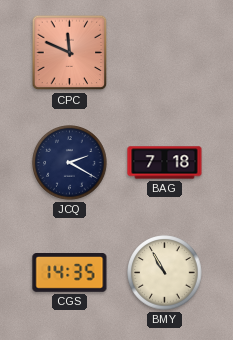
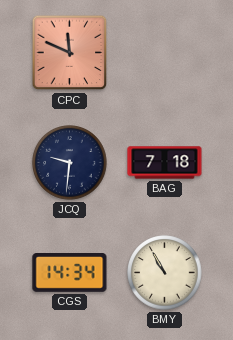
JCQ: 2:20 -> 9:31
CGS: 14:35 -> 14:34
